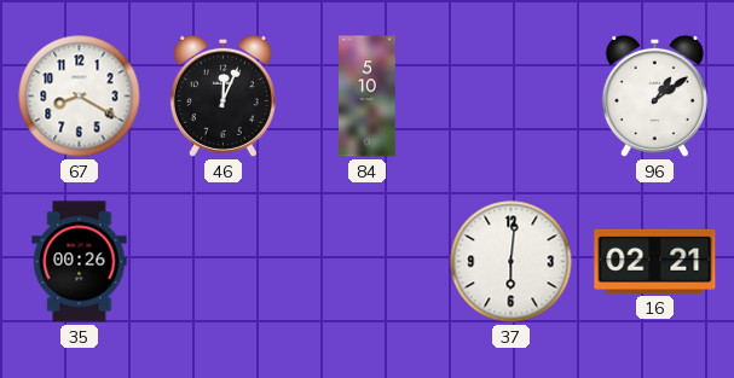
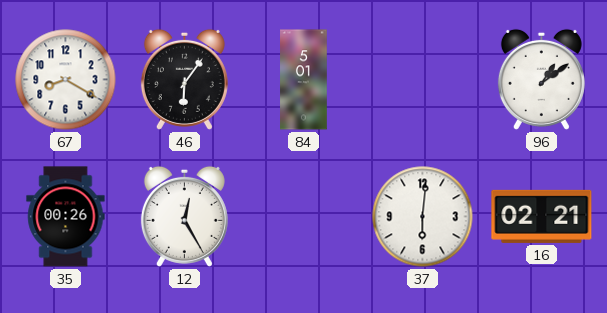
46: 12:04 -> 6:06
84: 5:10 -> 5:01
12: none -> 12:25
